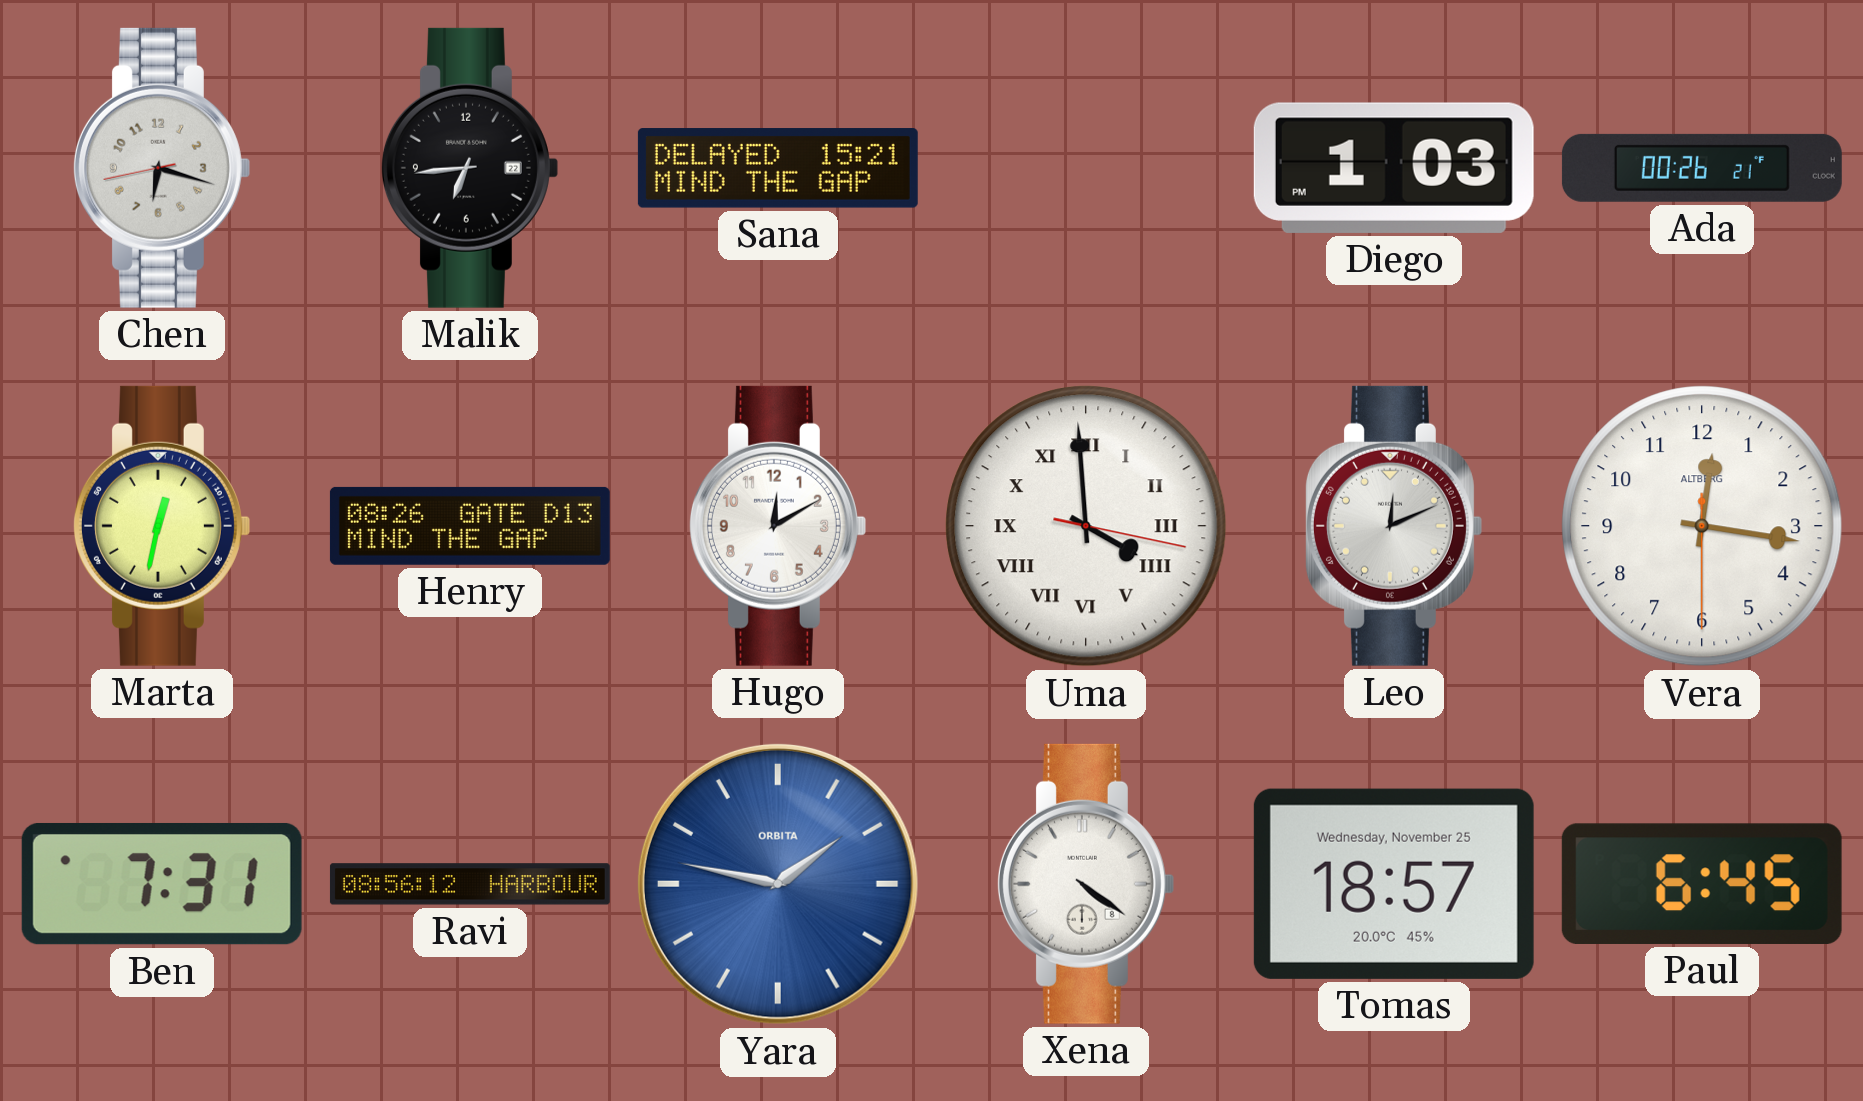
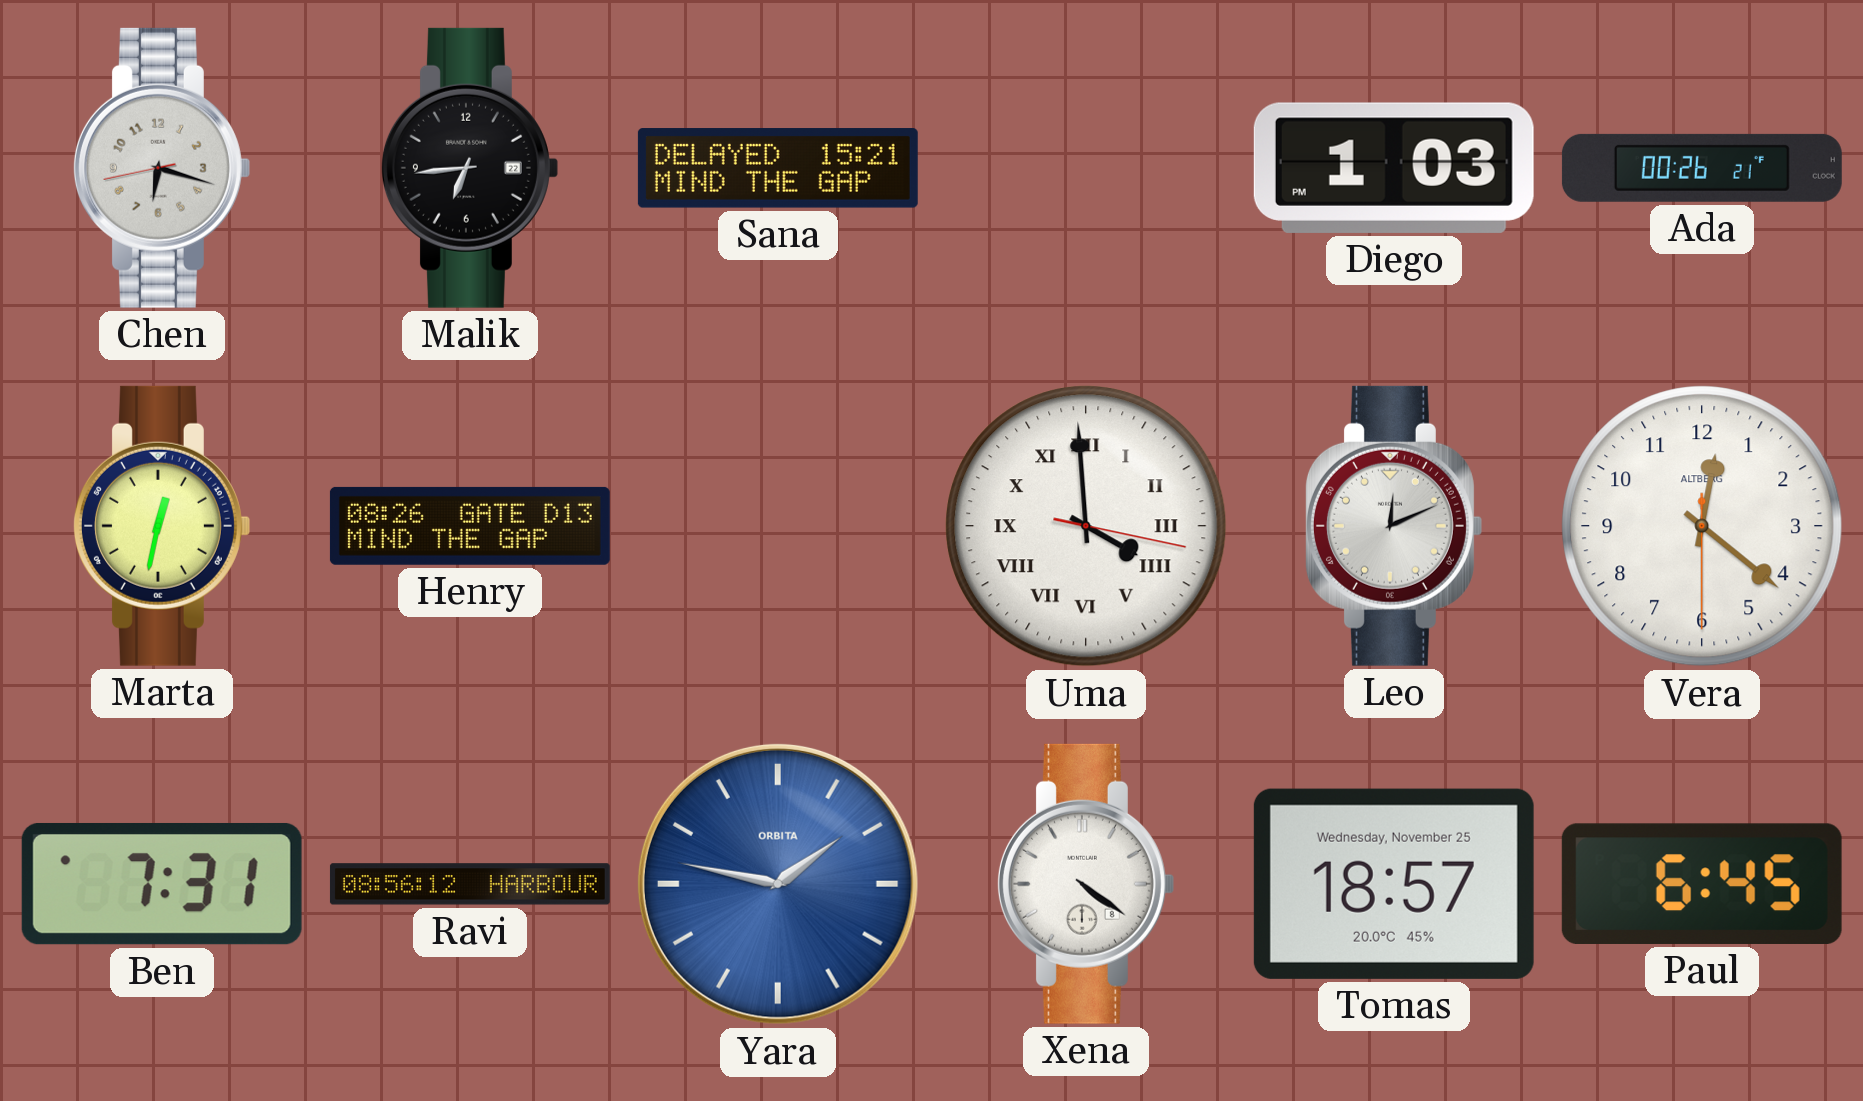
Hugo: 12:10 -> none
Vera: 12:16 -> 12:21
